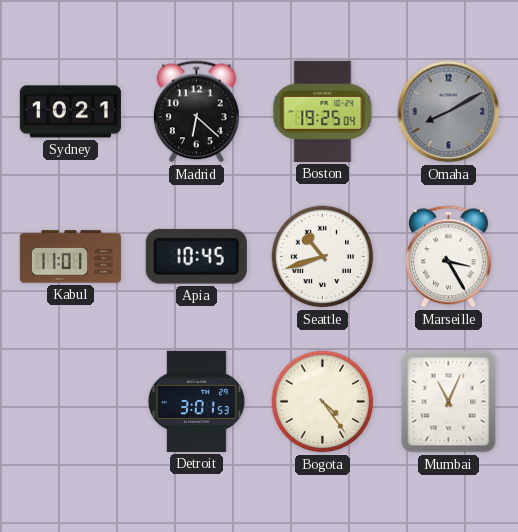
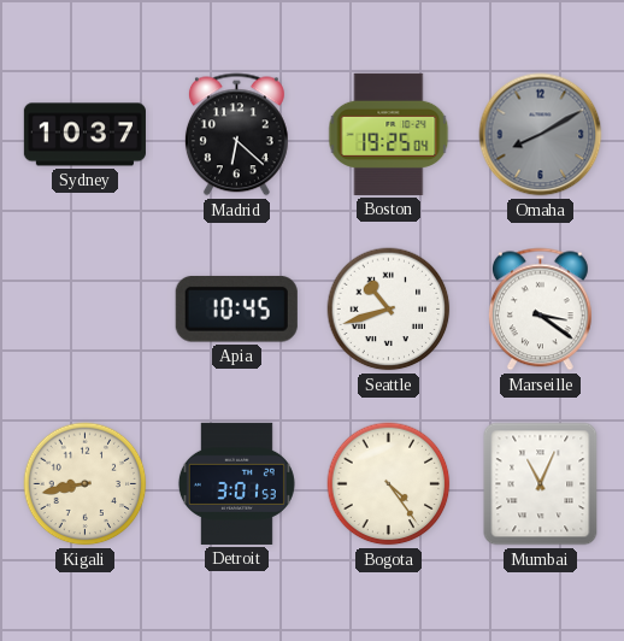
Sydney: 10:21 -> 10:37
Kabul: 11:01 -> none
Marseille: 3:25 -> 3:21
Kigali: none -> 8:43
